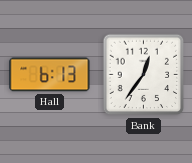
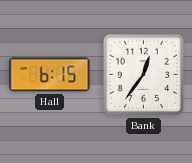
Hall: 6:13 -> 6:15
